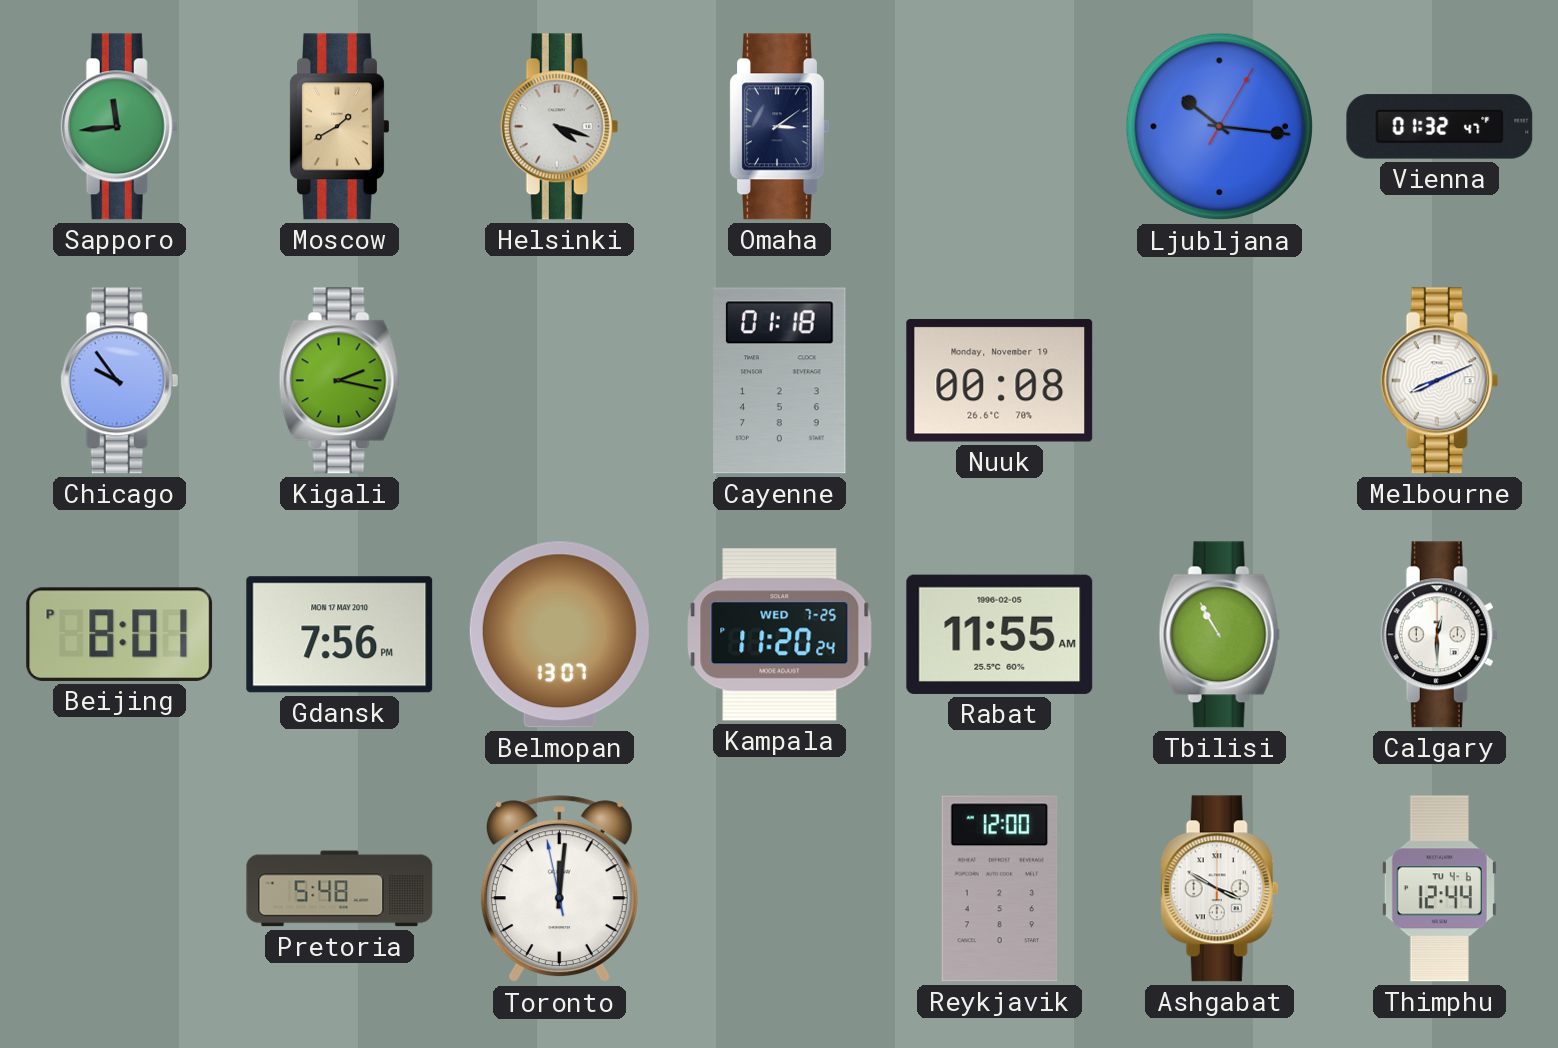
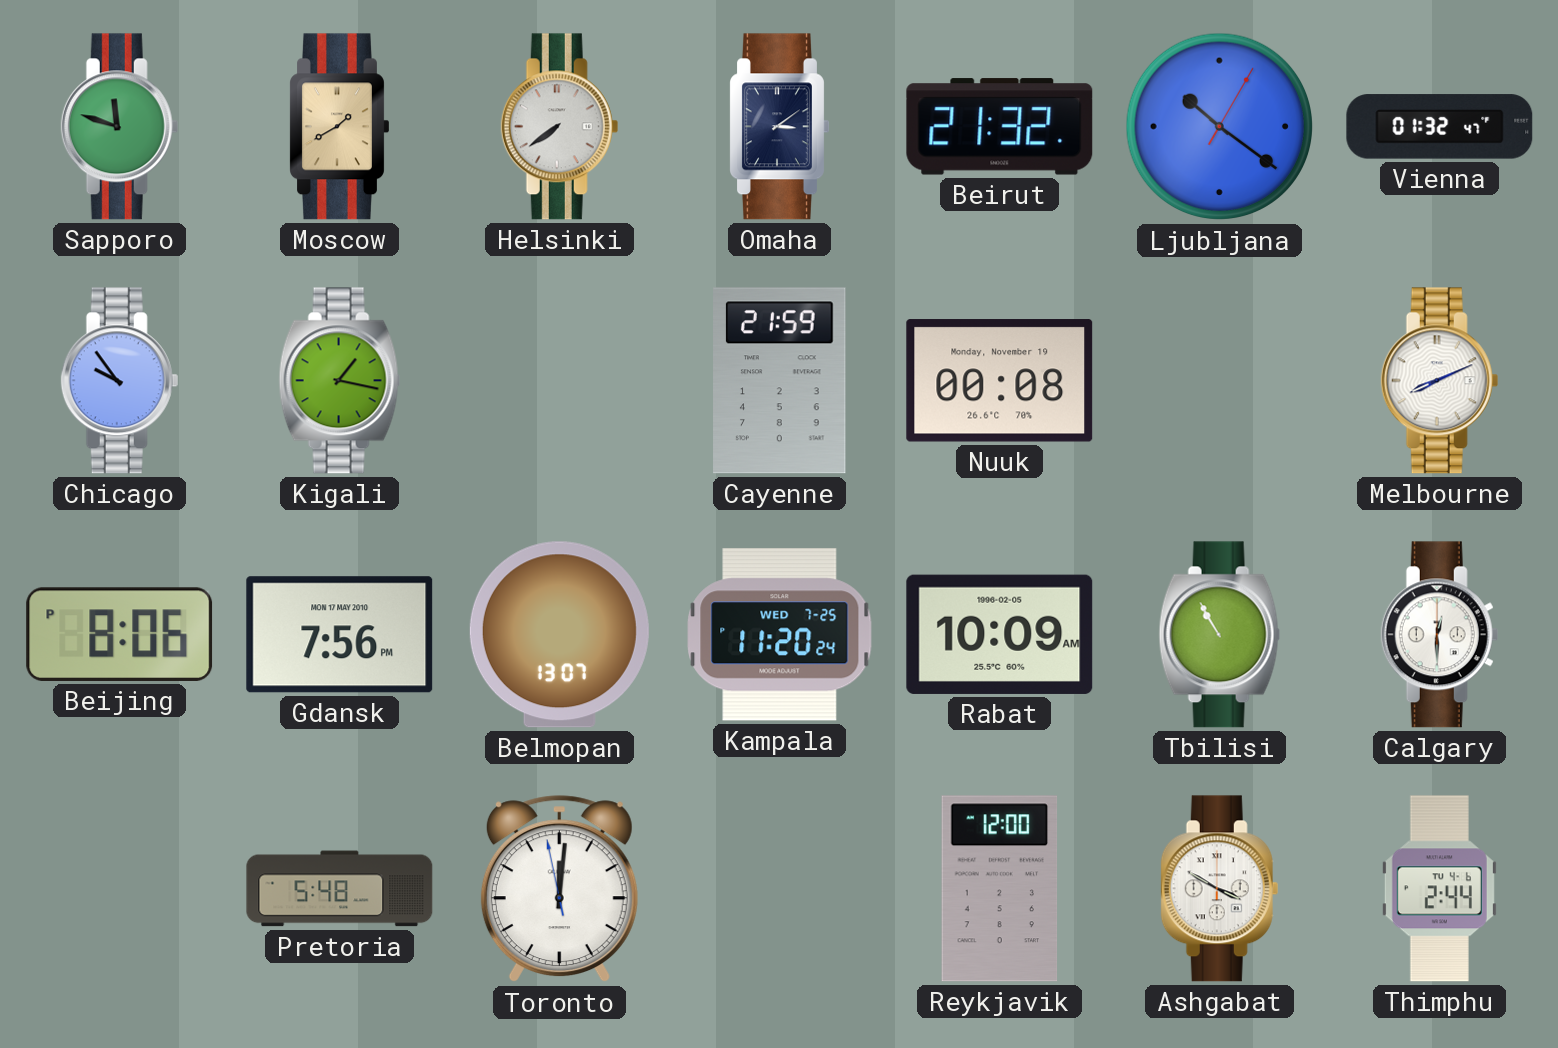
Sapporo: 11:44 -> 11:48
Helsinki: 4:18 -> 7:39
Beirut: none -> 21:32
Ljubljana: 10:16 -> 10:21
Kigali: 2:17 -> 1:17
Cayenne: 01:18 -> 21:59
Beijing: 8:01 -> 8:06
Rabat: 11:55 -> 10:09
Thimphu: 12:44 -> 2:44
